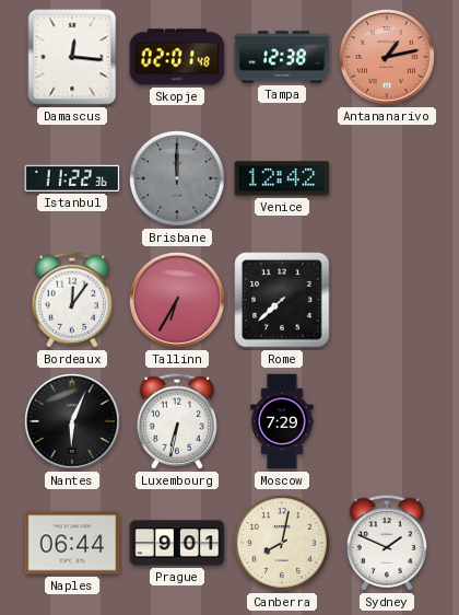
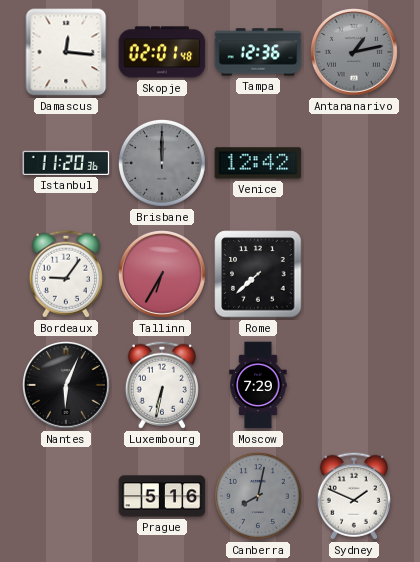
Tampa: 12:38 -> 12:36
Antananarivo dial: salmon -> grey
Istanbul: 11:22 -> 11:20
Bordeaux: 12:06 -> 9:06
Naples: 06:44 -> none
Prague: 9:01 -> 5:16
Canberra dial: cream -> grey
